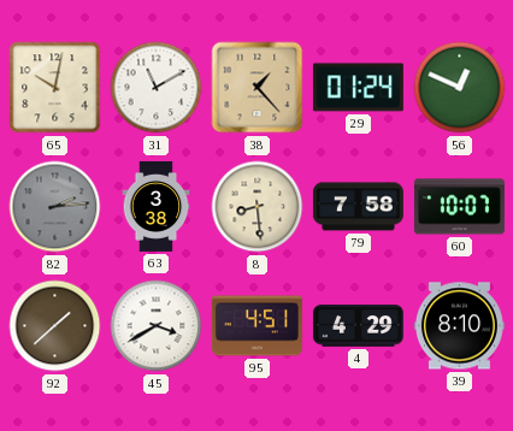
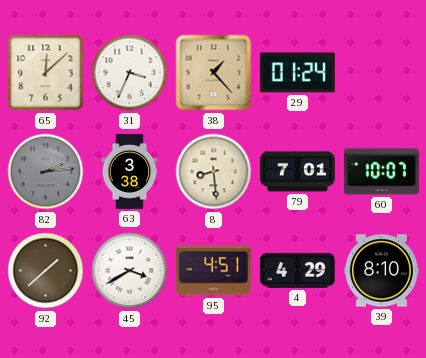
65: 10:02 -> 12:08
31: 11:10 -> 3:34
56: 12:49 -> none
79: 7:58 -> 7:01
